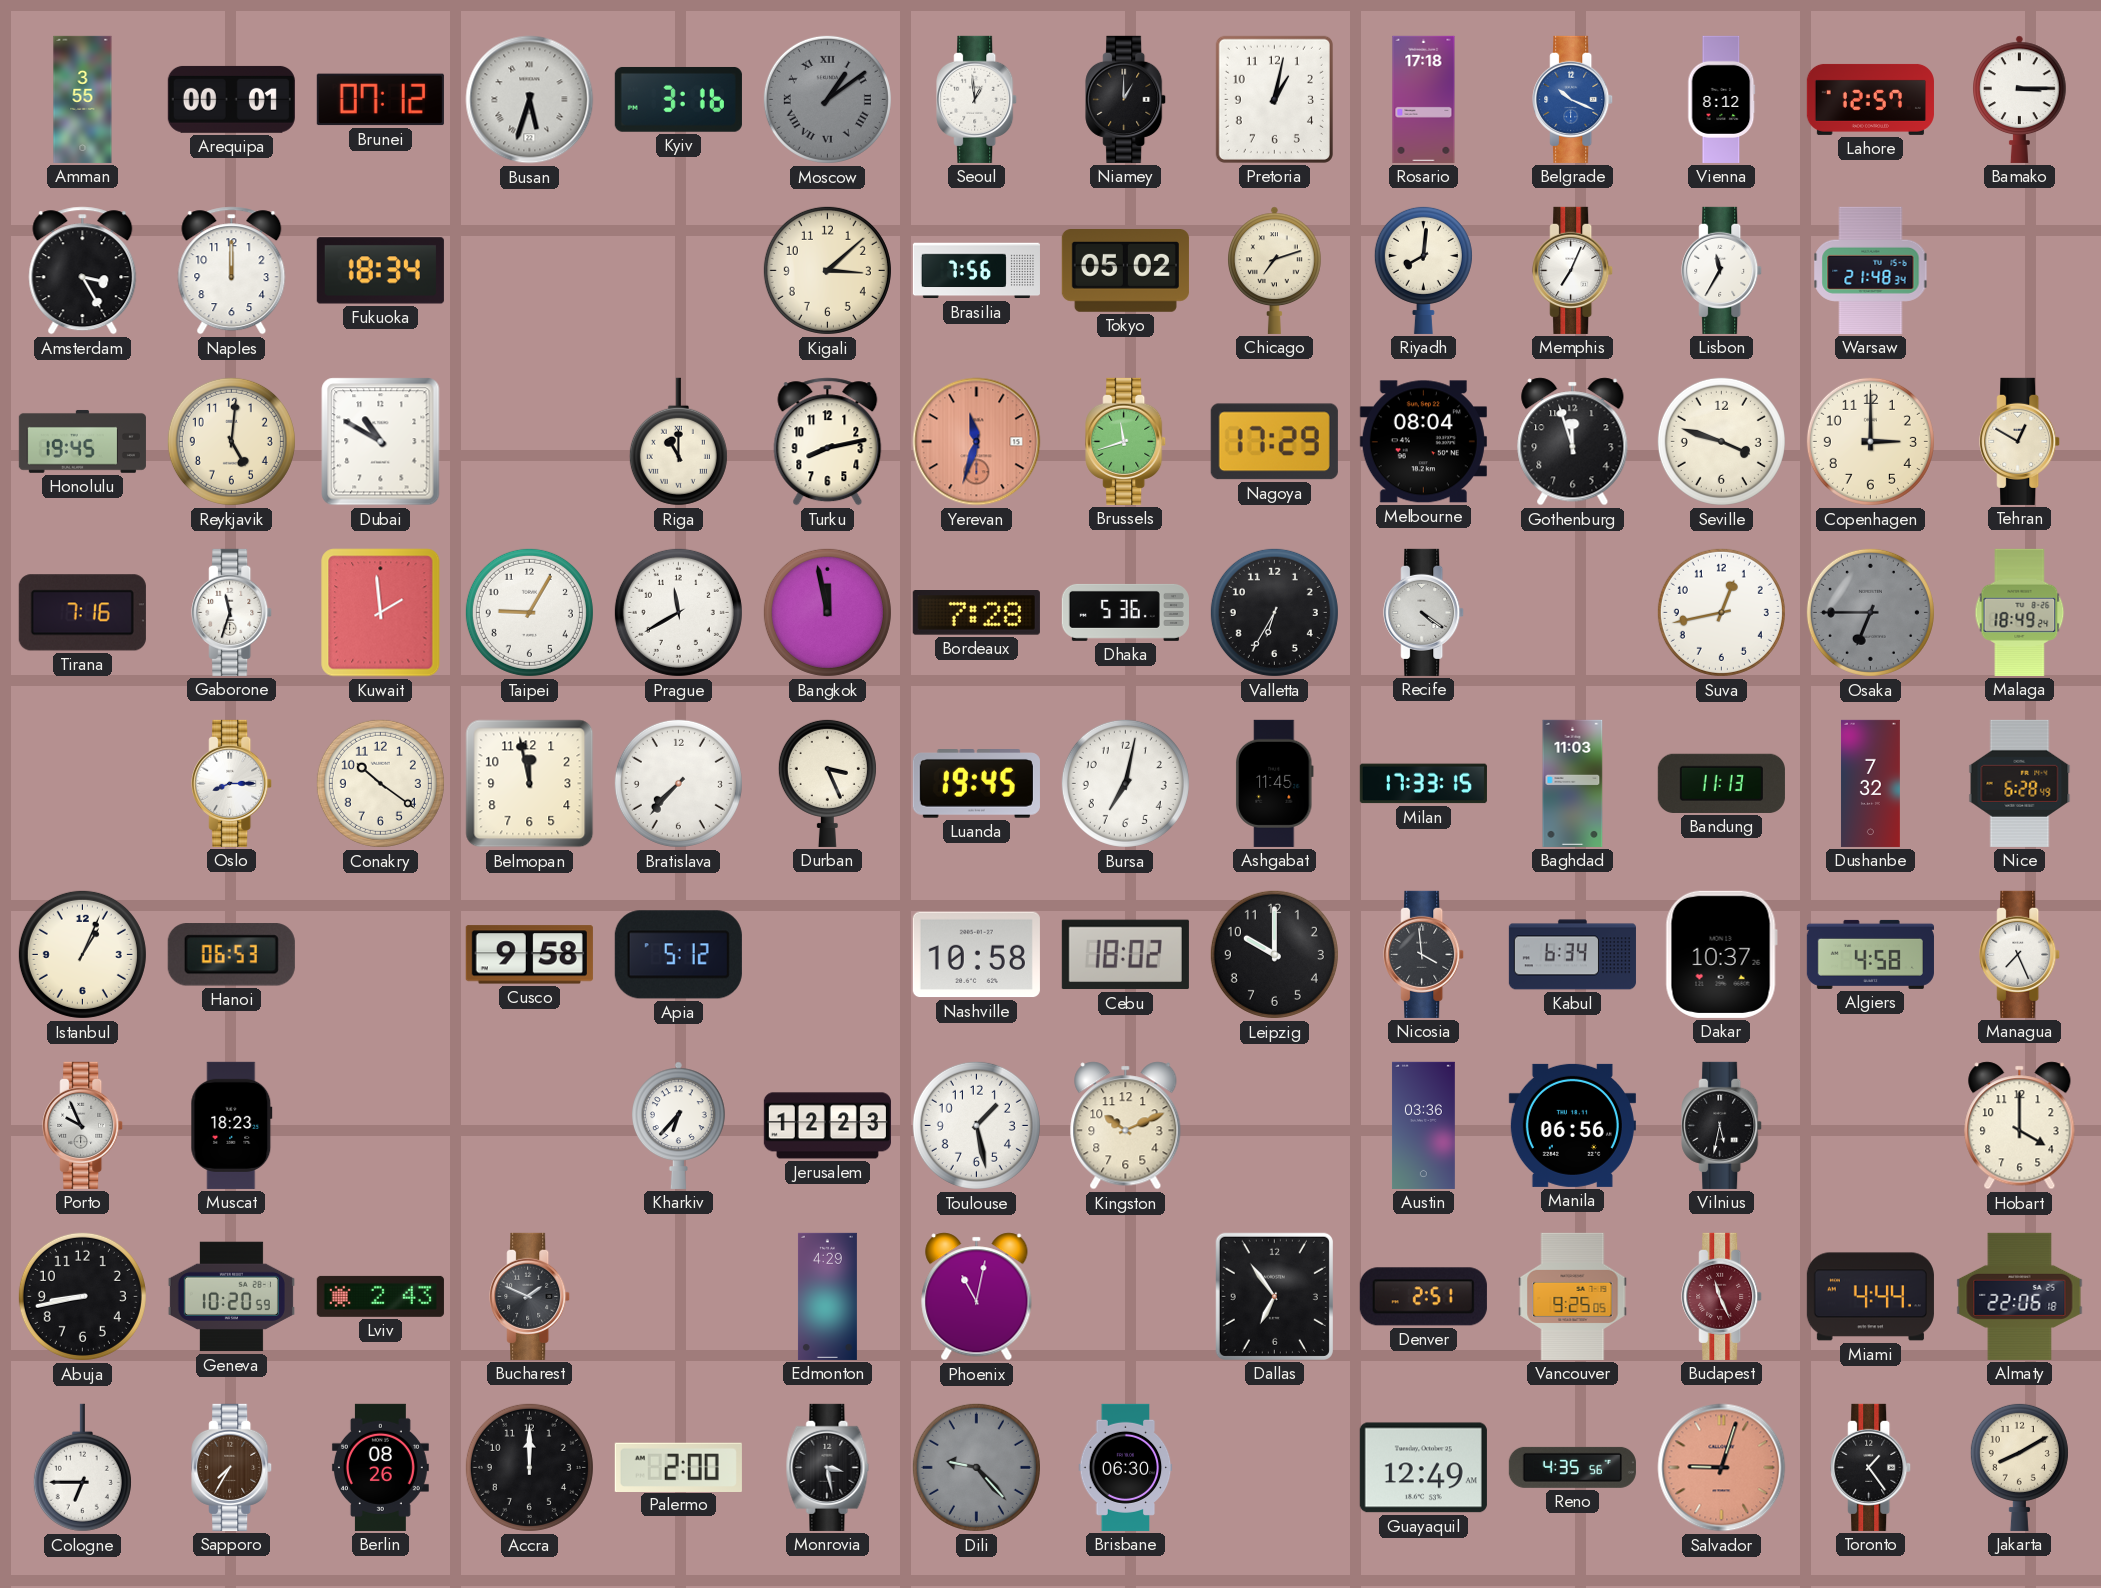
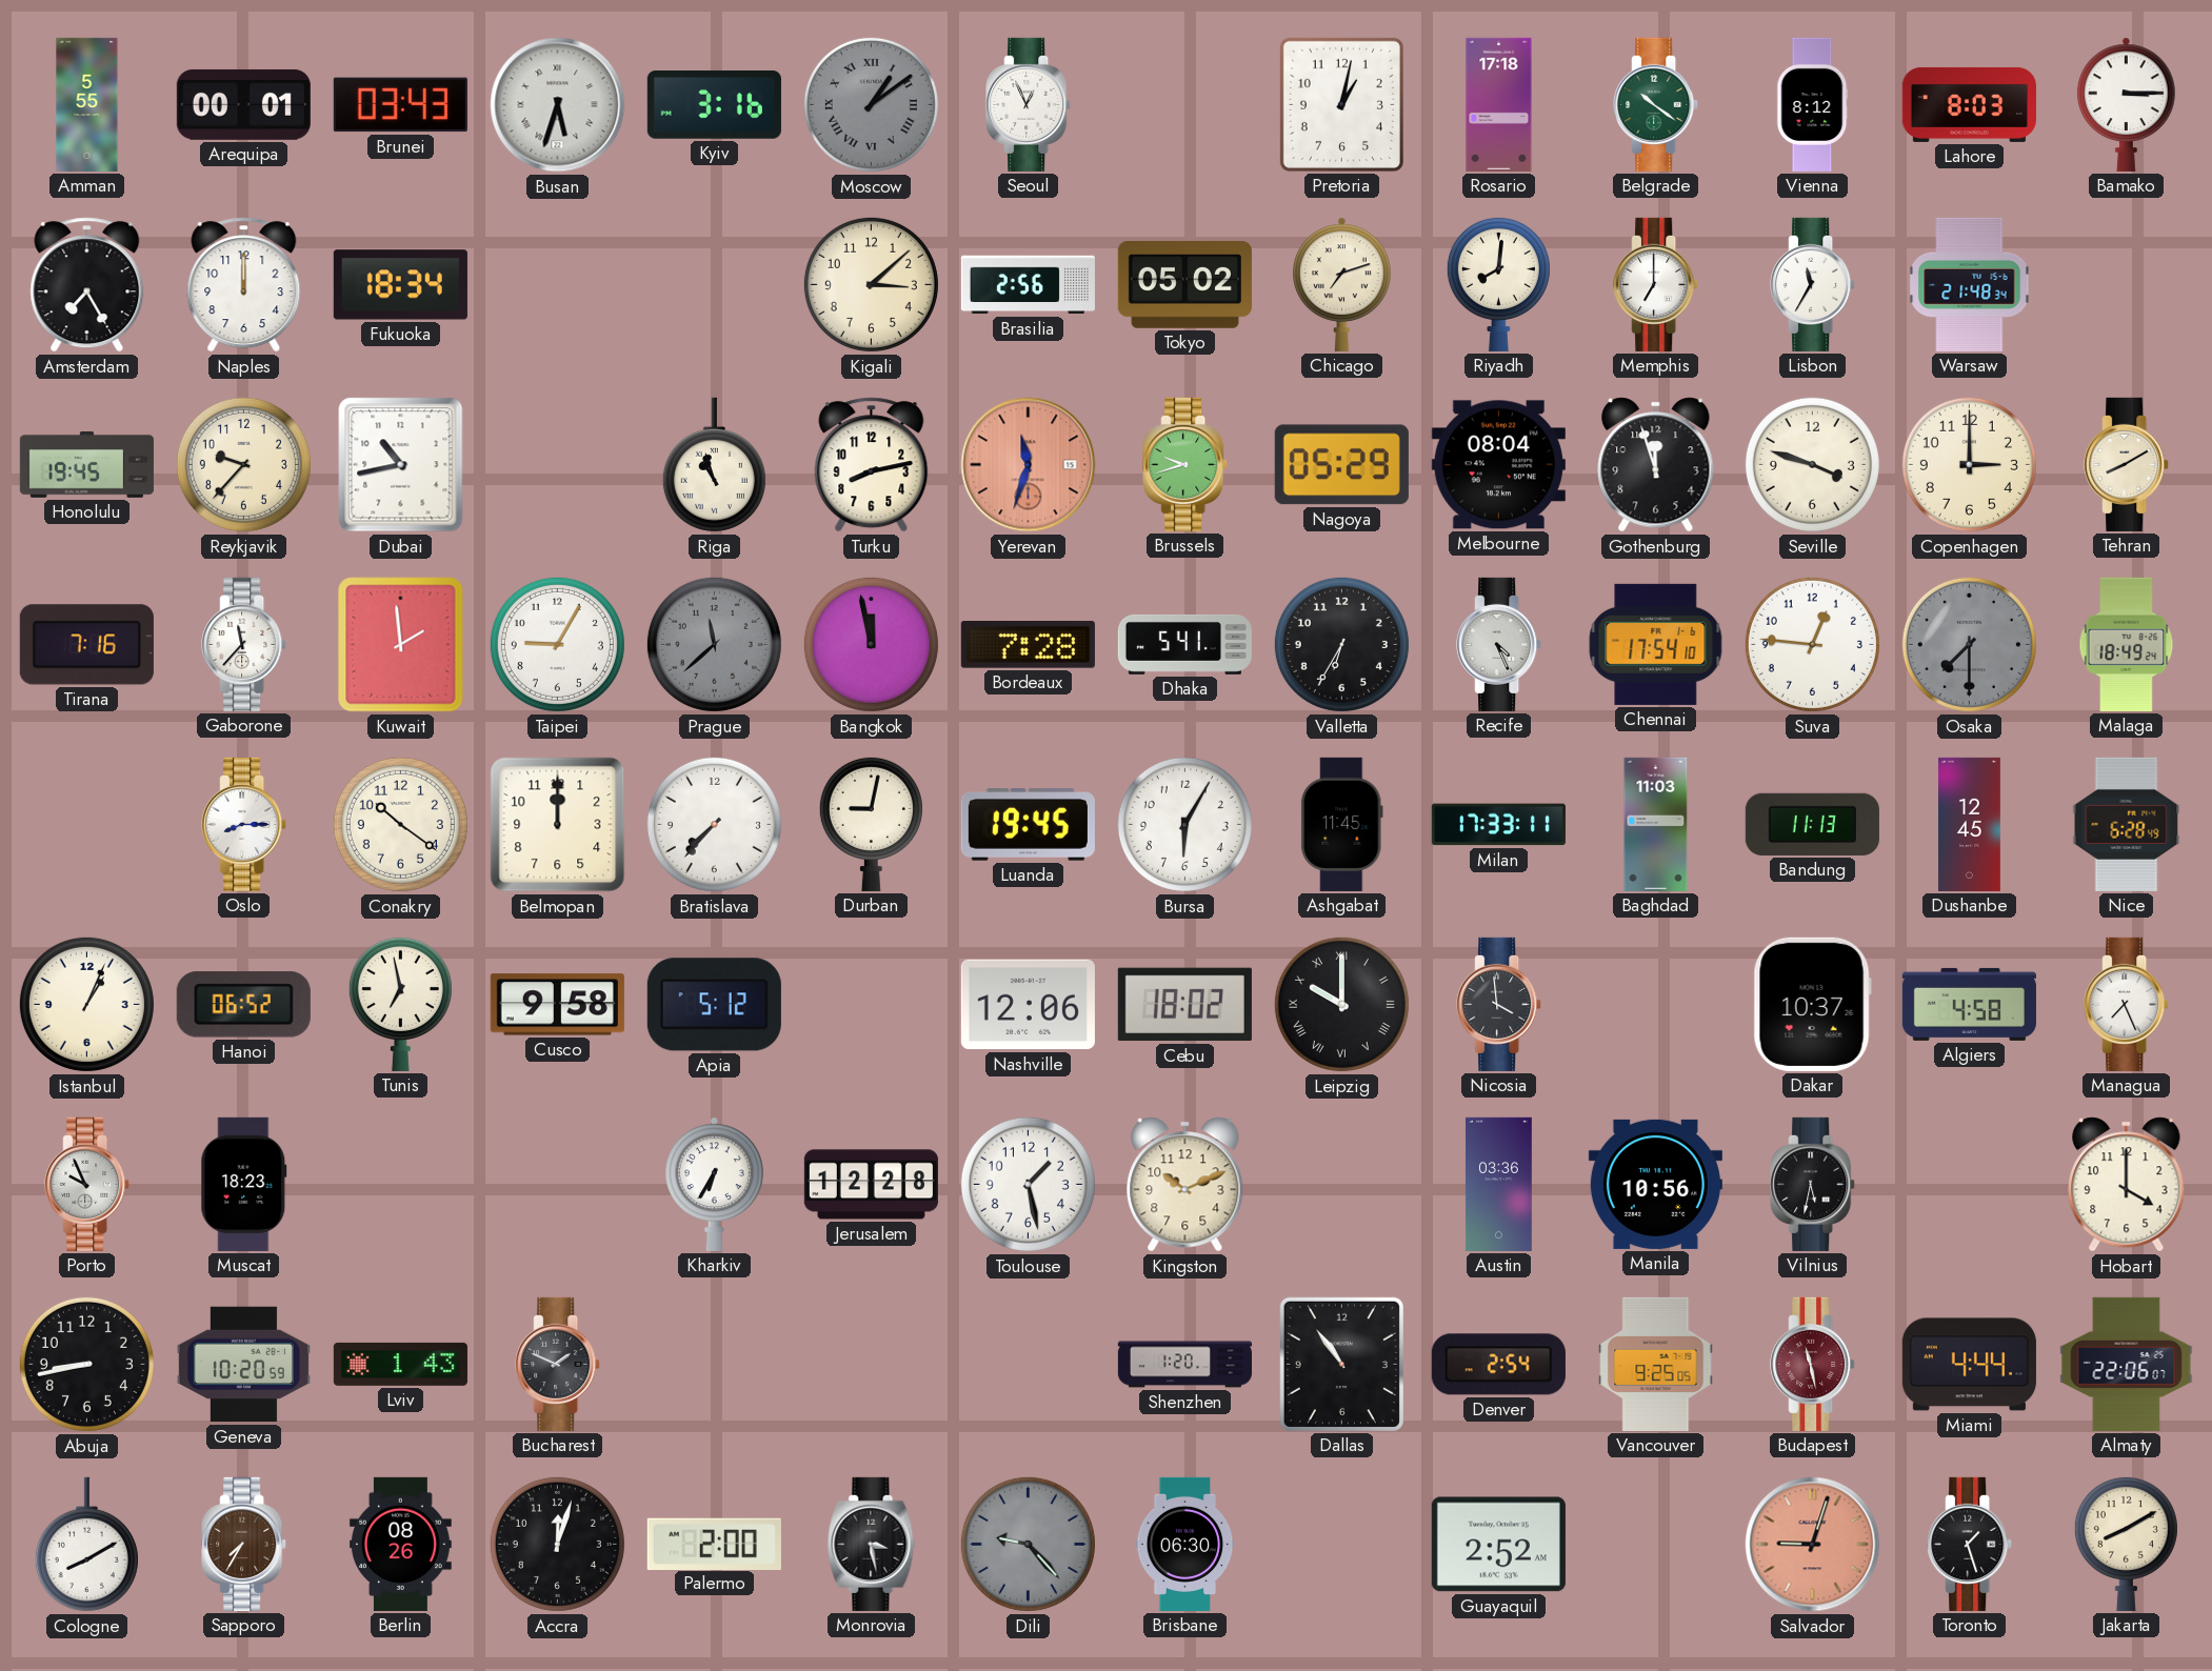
Amman: 3:55 -> 5:55
Brunei: 07:12 -> 03:43
Seoul: 12:59 -> 12:56
Niamey: 1:00 -> none
Belgrade: 10:19 -> 10:21
Belgrade dial: blue -> green
Lahore: 12:57 -> 8:03
Amsterdam: 3:25 -> 7:25
Brasilia: 7:56 -> 2:56
Memphis: 7:04 -> 7:00
Reykjavik: 5:01 -> 9:37
Dubai: 10:50 -> 10:43
Riga: 11:00 -> 10:57
Brussels: 11:42 -> 9:42
Nagoya: 17:29 -> 05:29
Tehran: 12:50 -> 8:10
Gaborone: 11:33 -> 11:37
Prague: 11:40 -> 11:38
Prague dial: white -> grey
Dhaka: 5:36 -> 5:41
Recife: 4:21 -> 4:26
Chennai: none -> 17:54
Suva: 12:43 -> 12:46
Osaka: 6:45 -> 7:30
Belmopan: 11:58 -> 12:00
Durban: 3:26 -> 9:02
Bursa: 7:02 -> 6:05
Milan: 17:33:15 -> 17:33:11
Dushanbe: 7:32 -> 12:45
Hanoi: 06:53 -> 06:52
Tunis: none -> 6:58
Nashville: 10:58 -> 12:06
Leipzig numerals: Arabic -> Roman
Kabul: 6:34 -> none
Kharkiv: 6:37 -> 6:35
Jerusalem: 12:23 -> 12:28
Manila: 06:56 -> 10:56
Lviv: 2:43 -> 1:43
Edmonton: 4:29 -> none
Phoenix: 11:02 -> none
Shenzhen: none -> 1:20
Dallas: 6:54 -> 10:54
Denver: 2:51 -> 2:54
Budapest: 11:26 -> 11:28
Almaty: 22:06:18 -> 22:06:07
Cologne: 6:45 -> 8:10
Accra: 12:00 -> 12:03
Guayaquil: 12:49 -> 2:52
Reno: 4:35 -> none
Toronto: 1:24 -> 1:27
